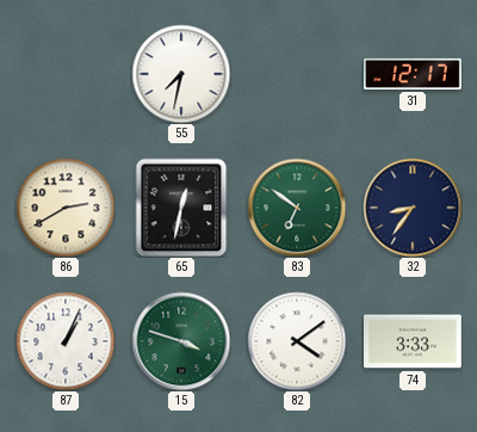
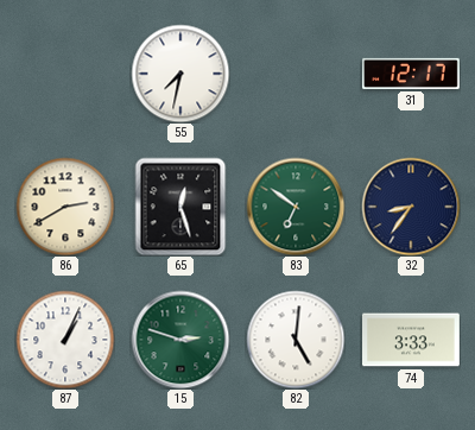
65: 12:32 -> 12:27
15: 3:48 -> 2:48
82: 4:09 -> 5:01
